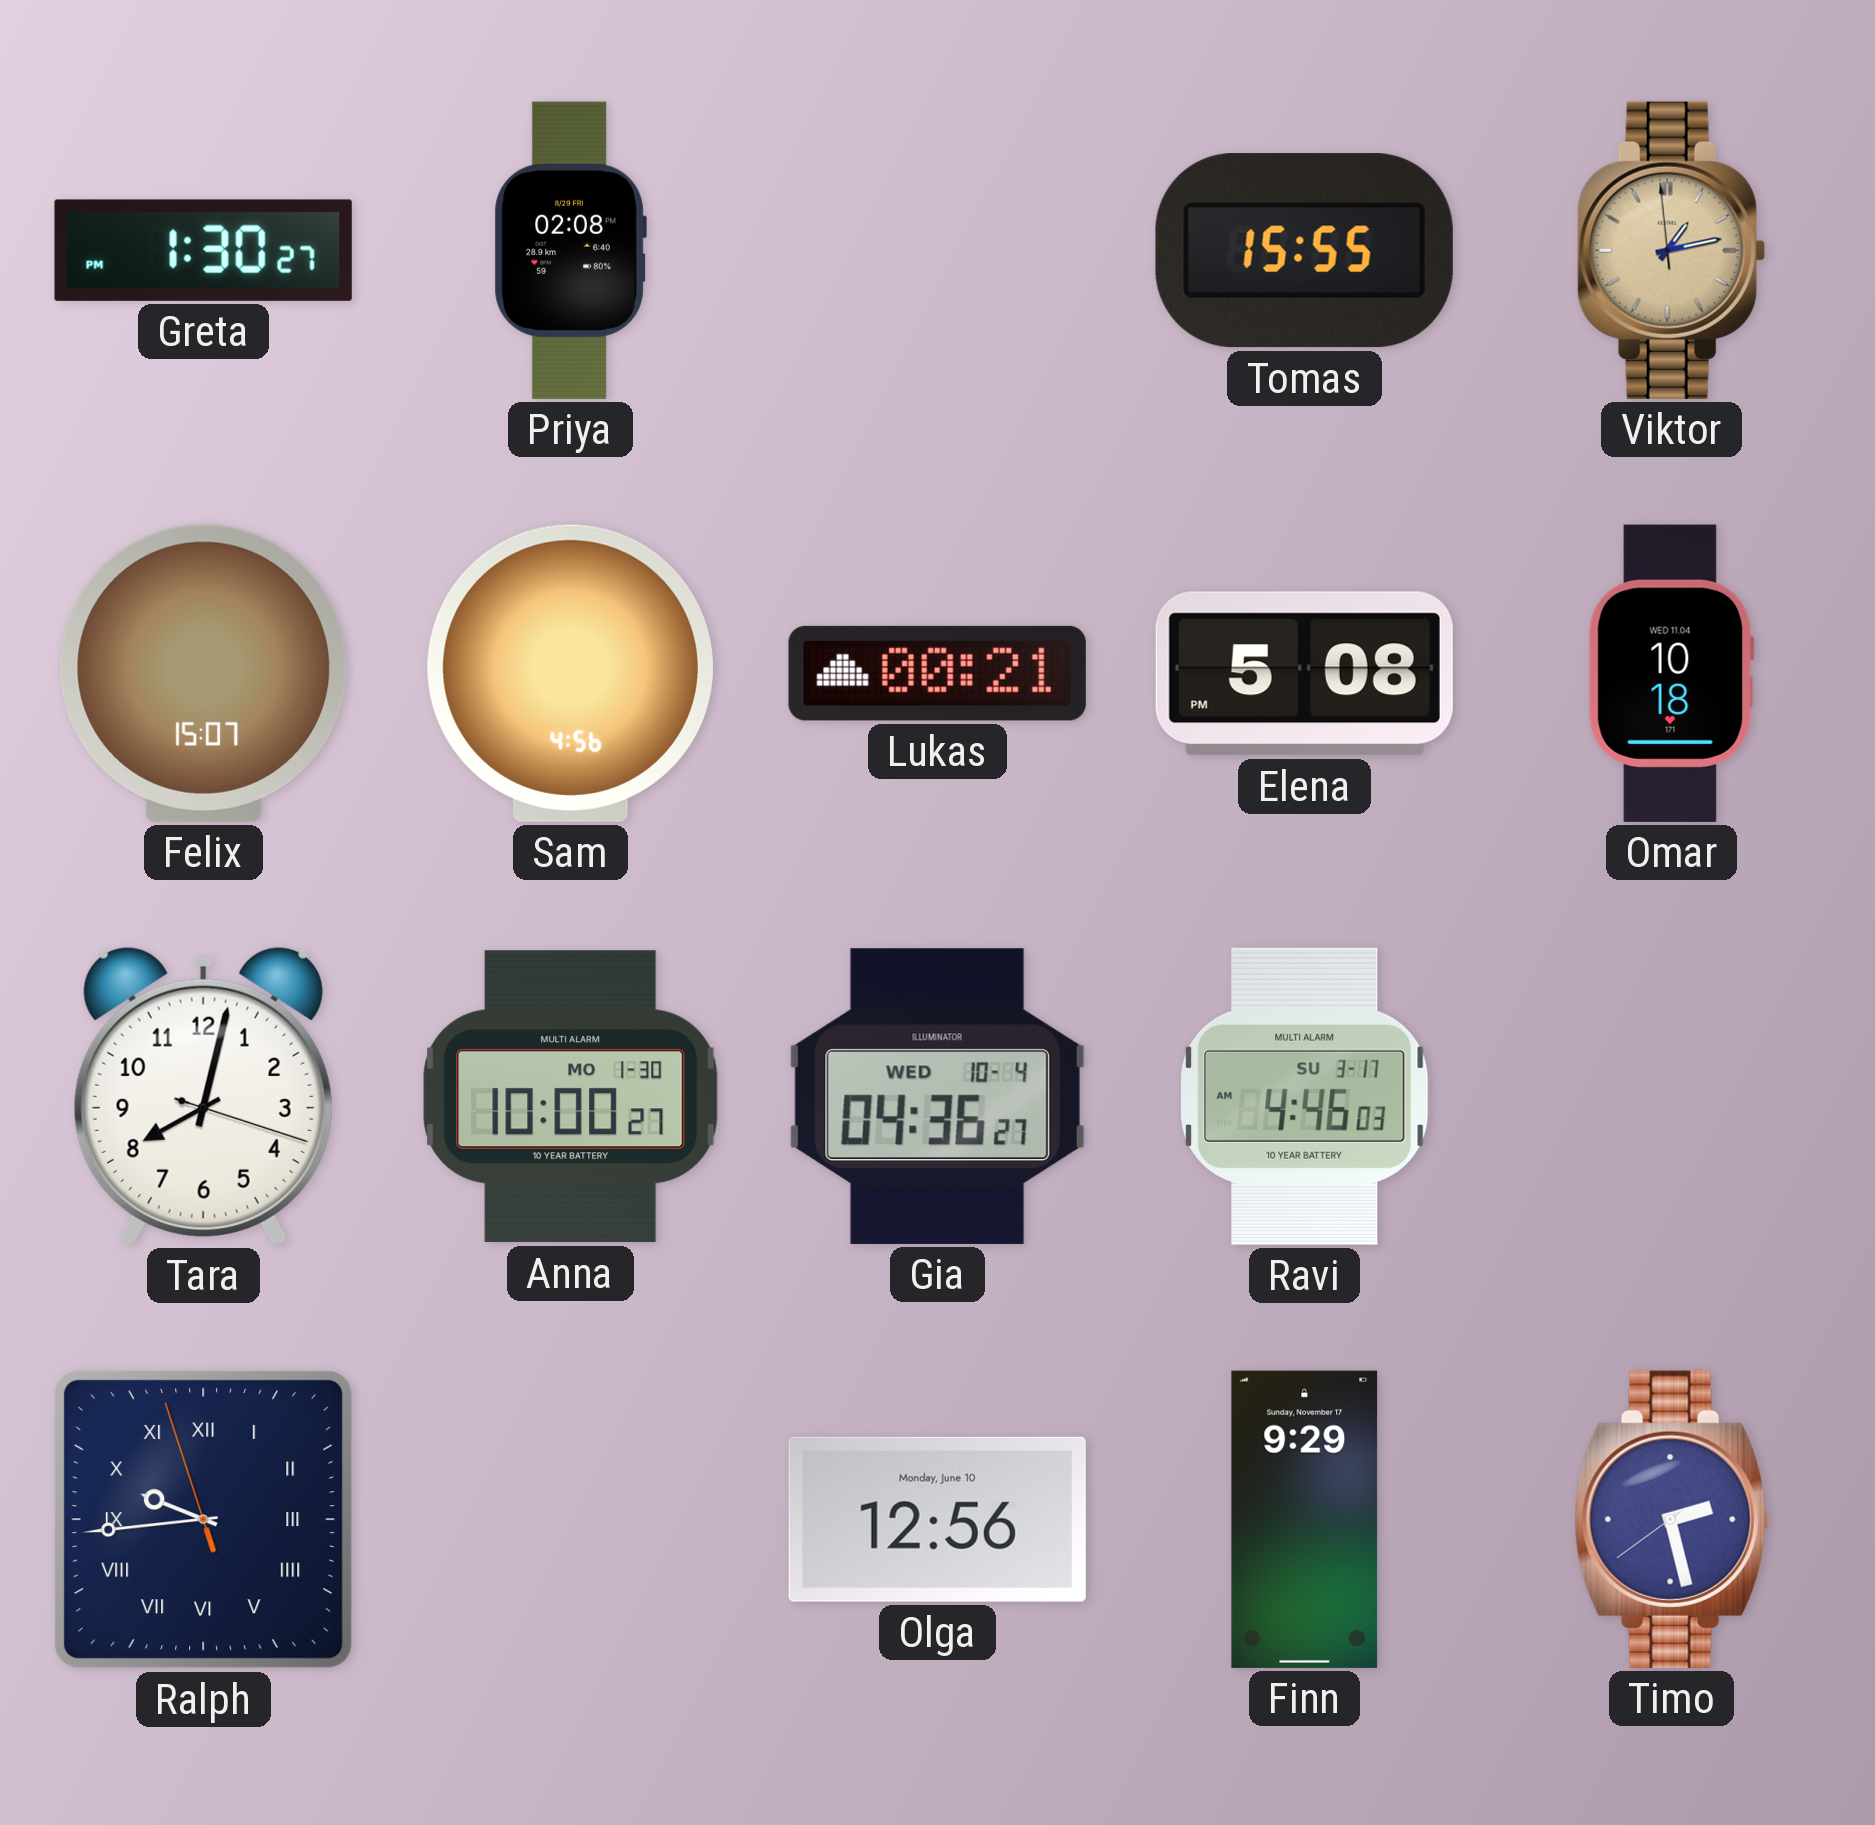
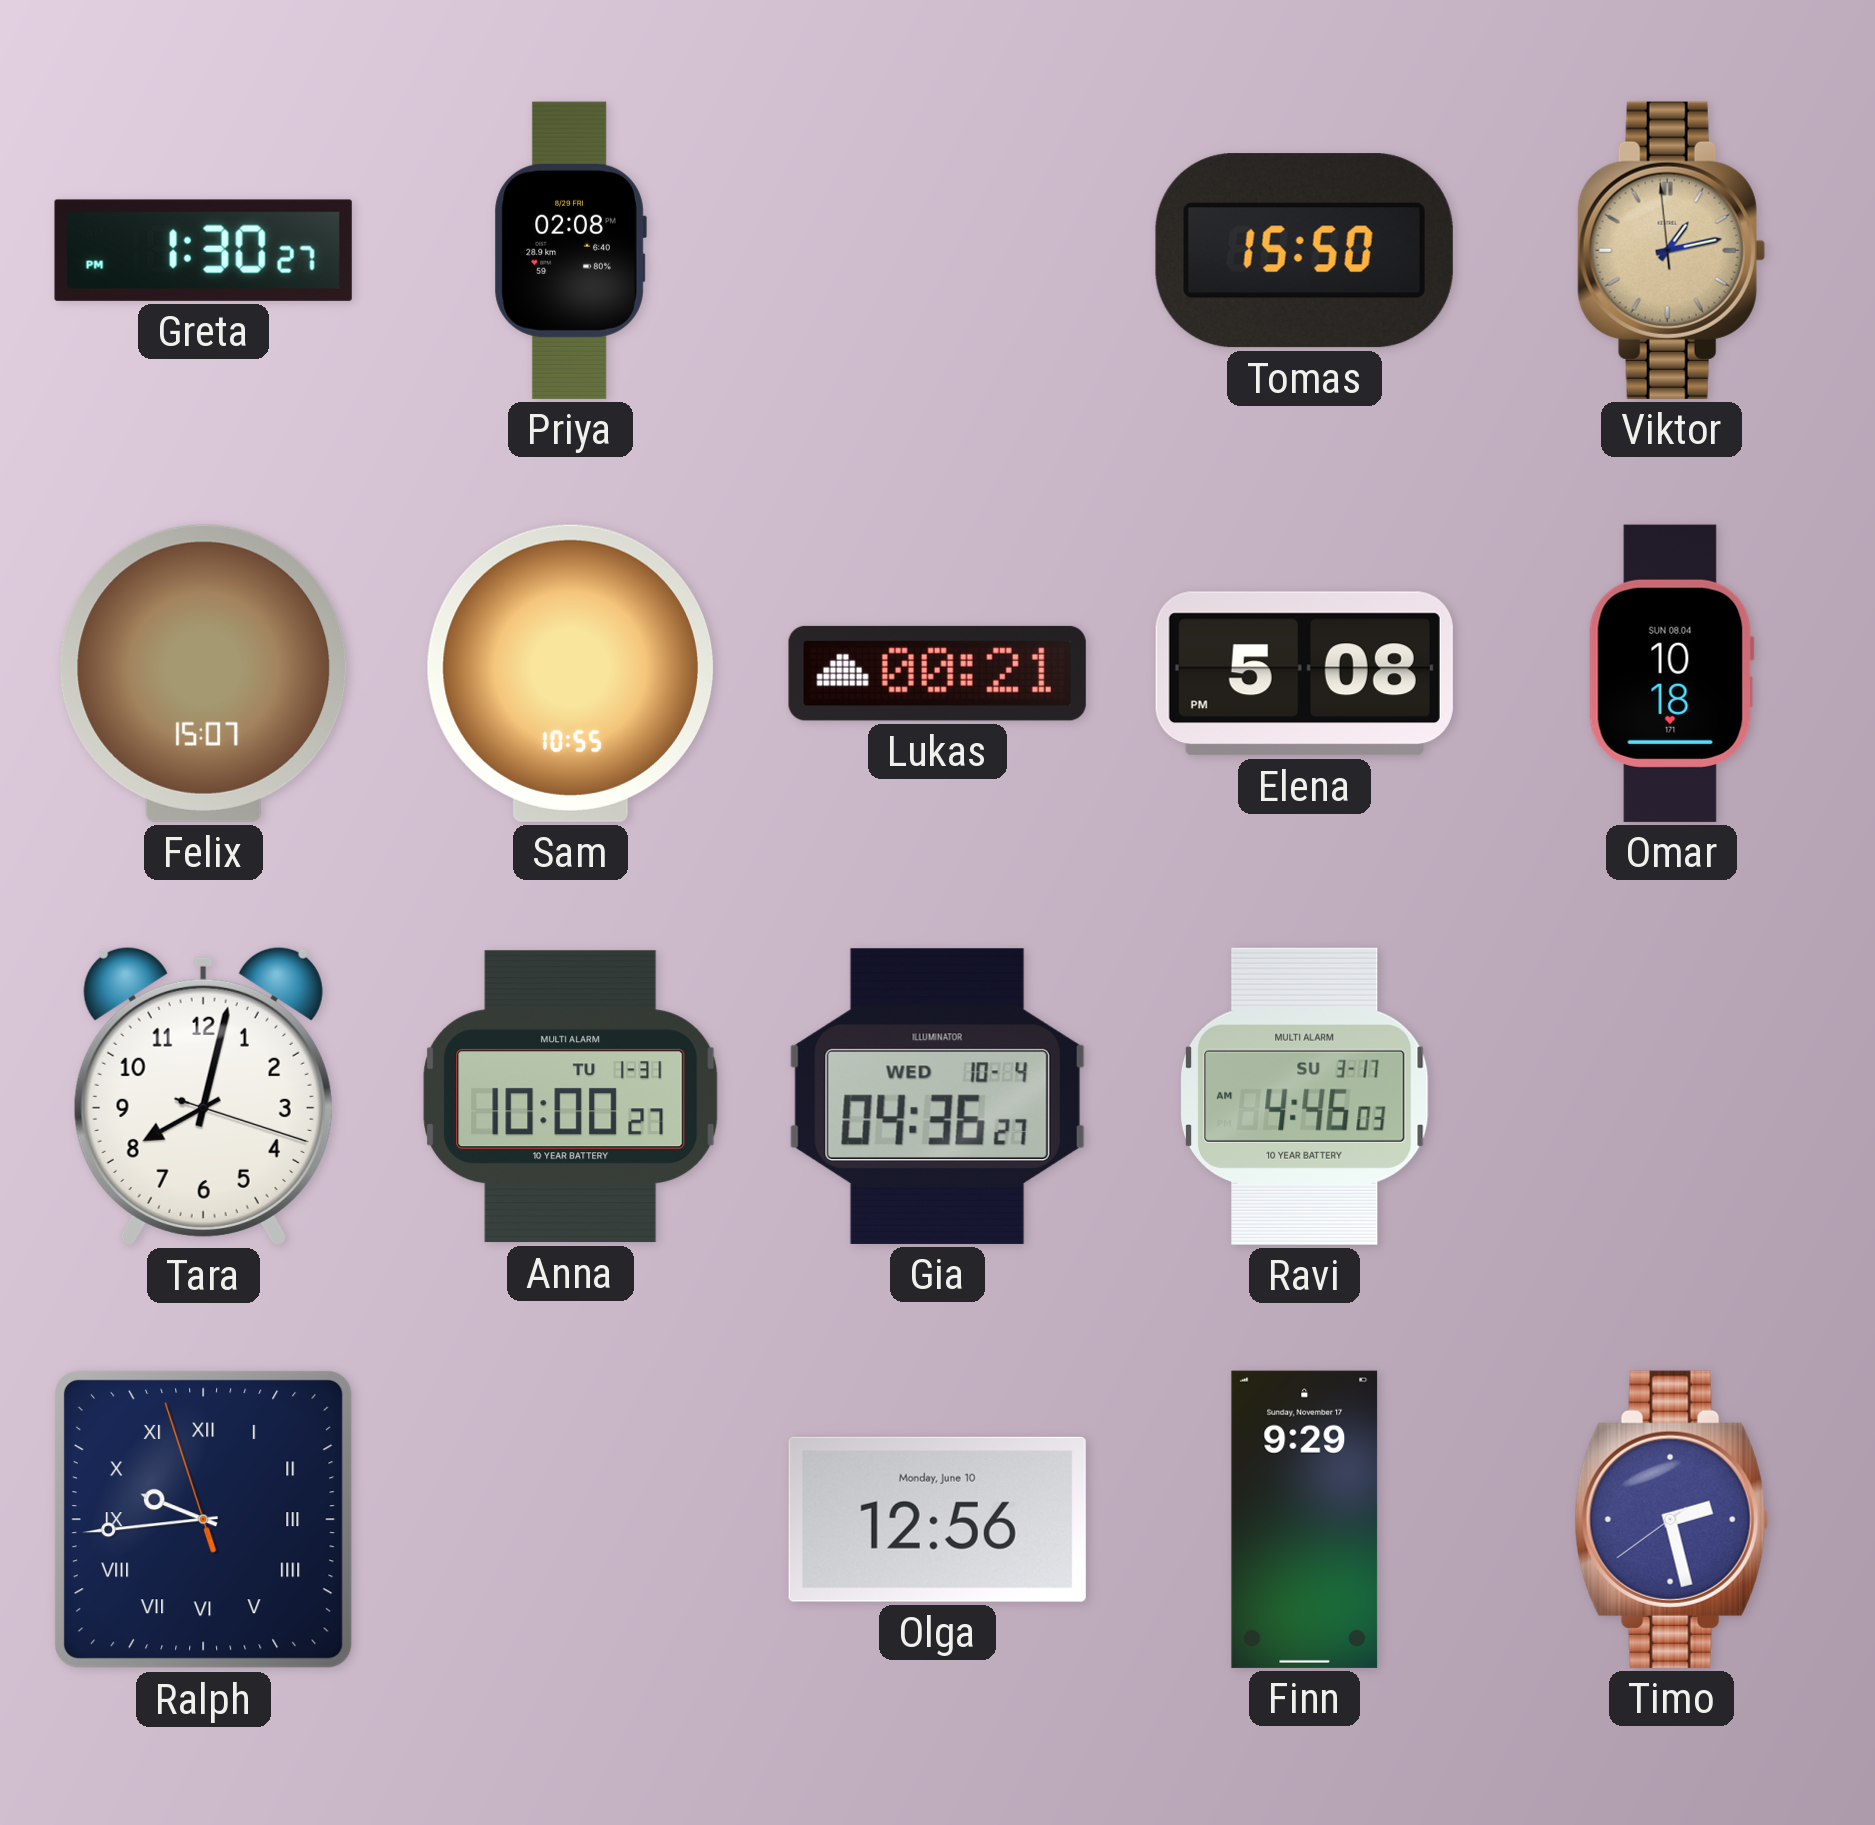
Tomas: 15:55 -> 15:50
Sam: 4:56 -> 10:55
Omar date: WED 11.04 -> SUN 08.04
Anna date: MO 1-30 -> TU 1-31
